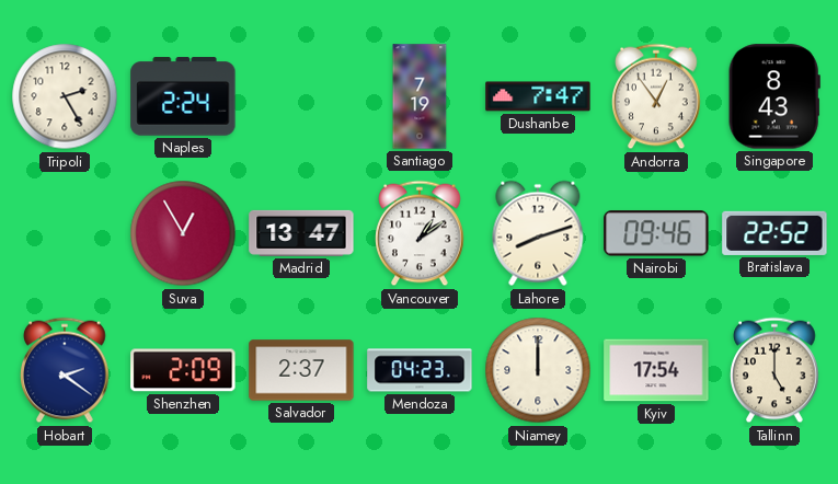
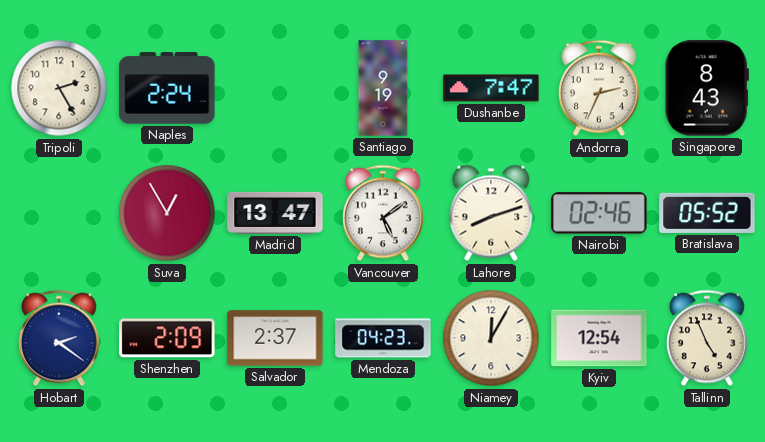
Santiago: 7:19 -> 9:19
Andorra: 12:54 -> 2:34
Vancouver: 1:09 -> 5:09
Nairobi: 09:46 -> 02:46
Bratislava: 22:52 -> 05:52
Niamey: 12:00 -> 12:05
Kyiv: 17:54 -> 12:54
Tallinn: 5:00 -> 4:56
